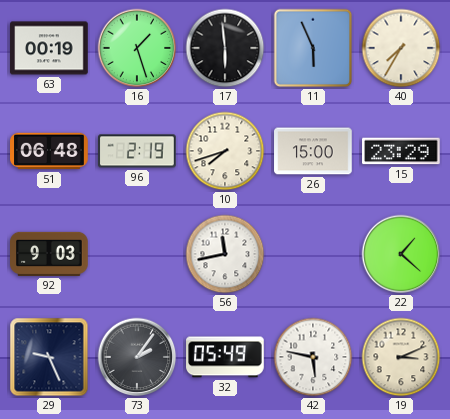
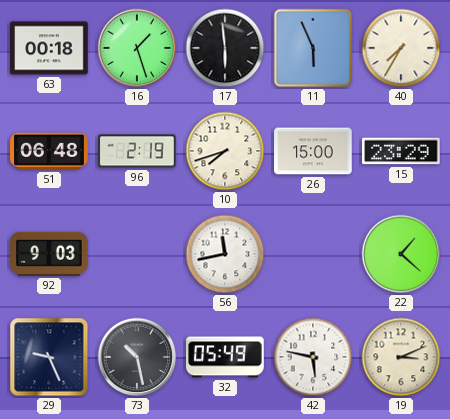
63: 00:19 -> 00:18
73: 2:06 -> 10:28
